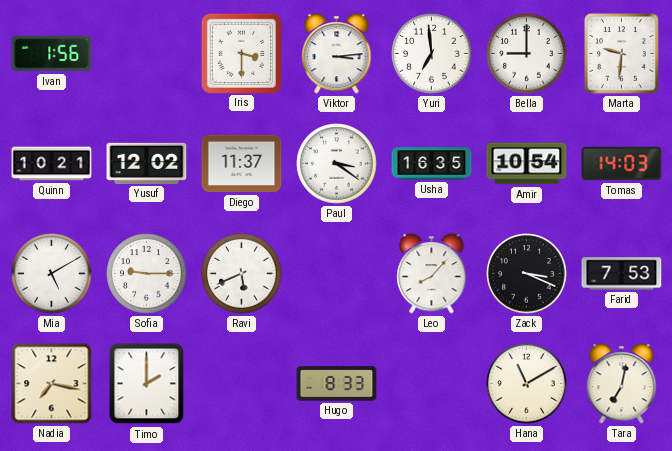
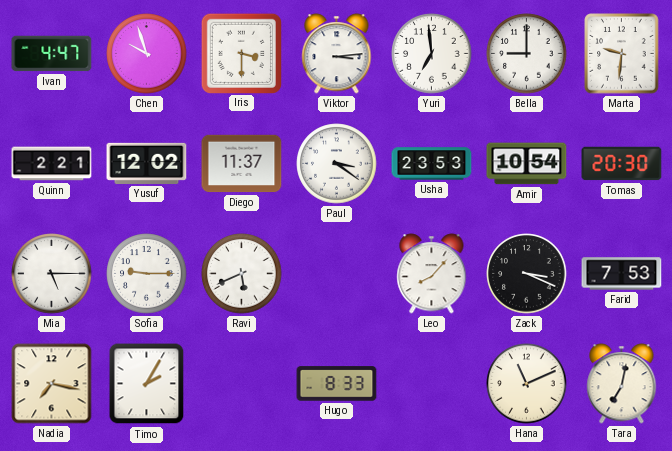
Ivan: 1:56 -> 4:47
Chen: none -> 9:57
Quinn: 10:21 -> 2:21
Usha: 16:35 -> 23:53
Tomas: 14:03 -> 20:30
Mia: 5:10 -> 5:15
Timo: 2:00 -> 2:05
Hana: 11:10 -> 11:11
